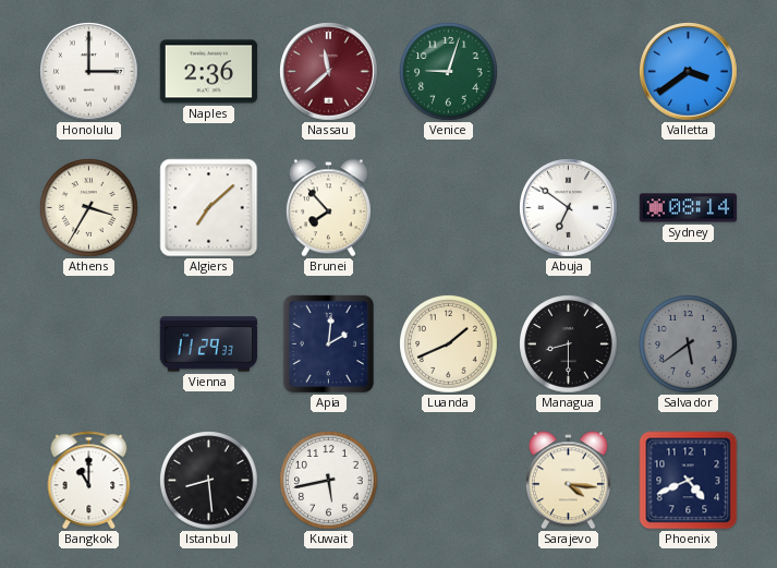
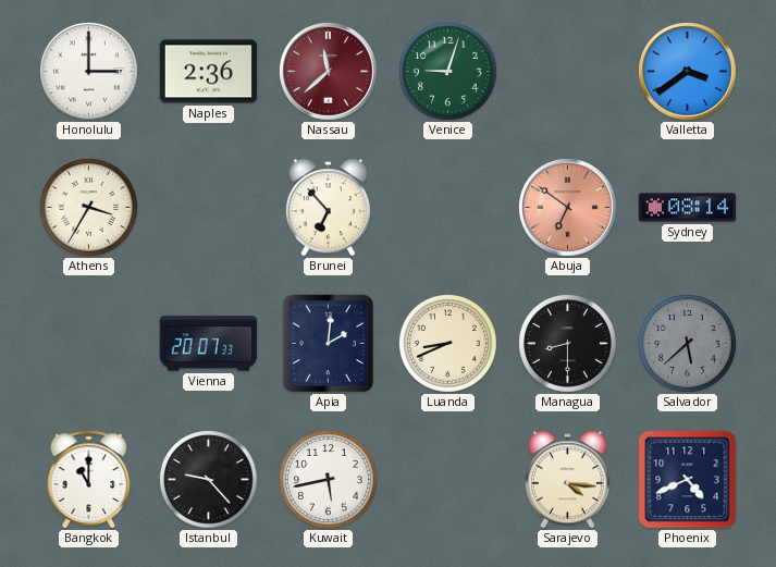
Algiers: 7:08 -> none
Brunei: 7:53 -> 6:53
Abuja dial: white -> salmon
Vienna: 11:29 -> 20:07
Luanda: 1:41 -> 8:41
Salvador: 5:39 -> 5:38
Istanbul: 8:29 -> 9:23
